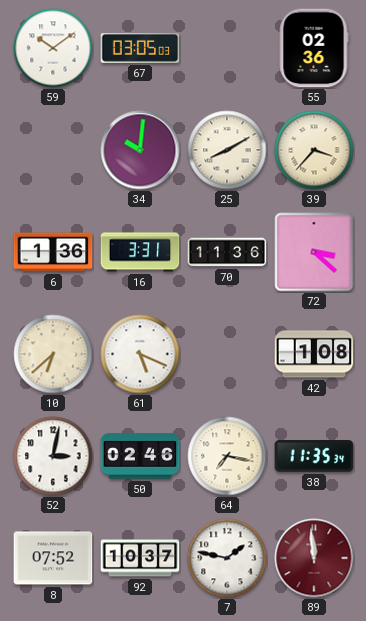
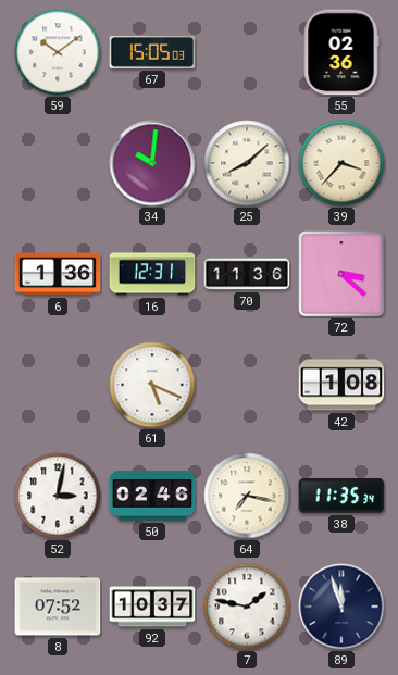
67: 03:05 -> 15:05
25: 8:10 -> 8:08
16: 3:31 -> 12:31
10: 6:38 -> none
89: 11:59 -> 11:57
89 dial: burgundy -> navy
